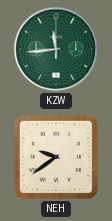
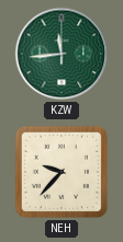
NEH: 9:39 -> 9:37
